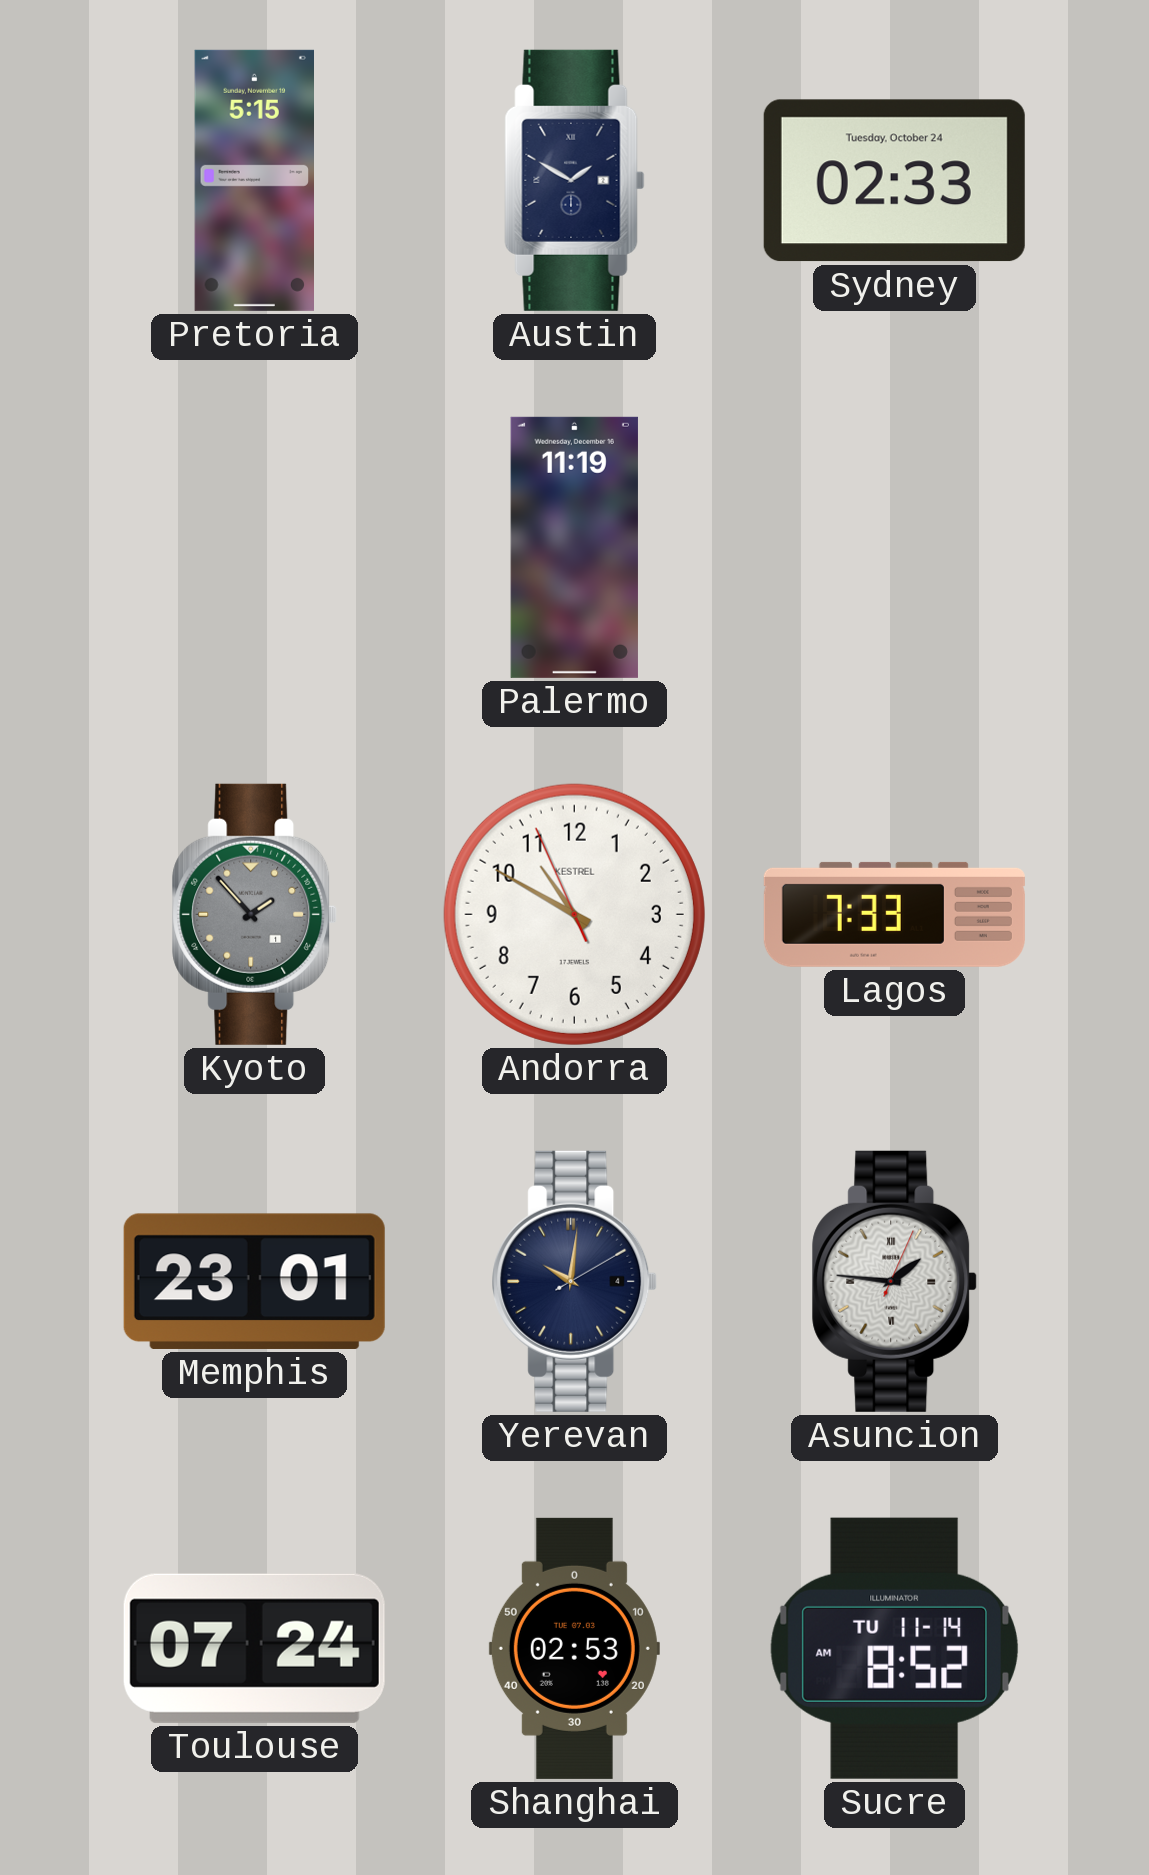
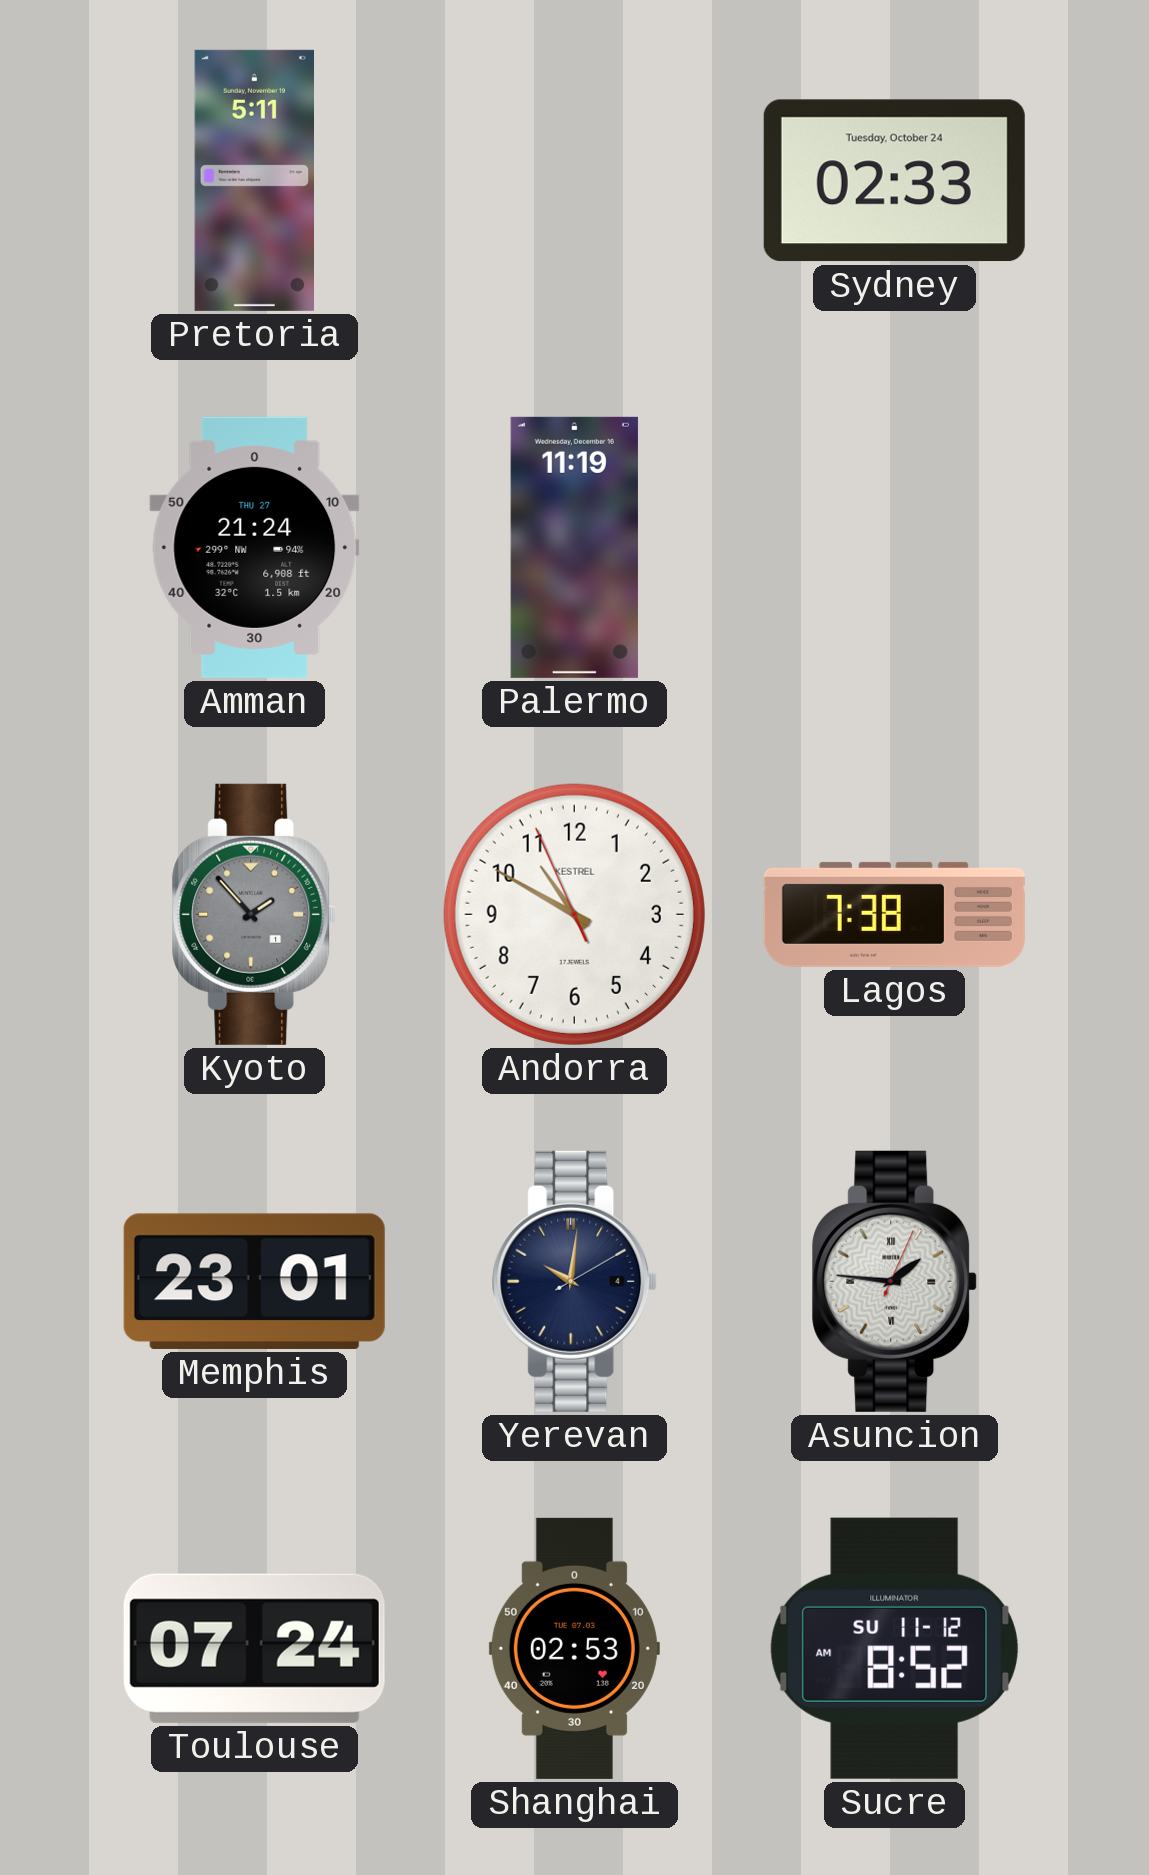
Pretoria: 5:15 -> 5:11
Austin: 1:50 -> none
Amman: none -> 21:24
Lagos: 7:33 -> 7:38
Sucre date: TU 11-14 -> SU 11-12
